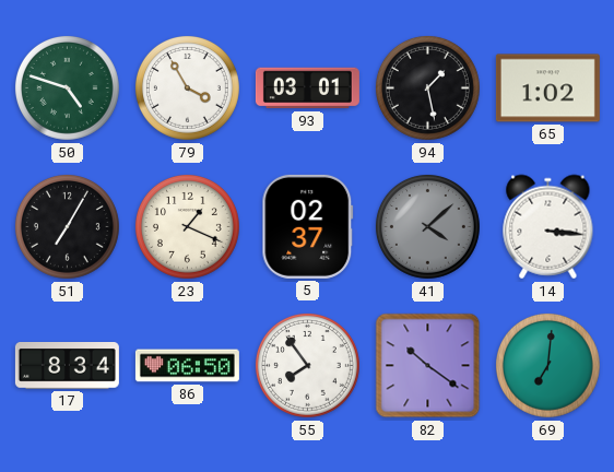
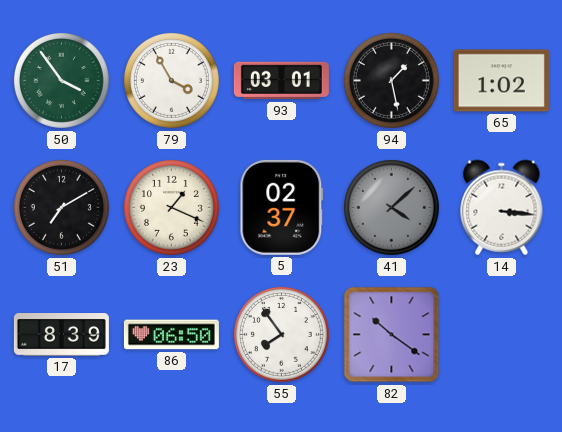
50: 4:48 -> 3:54
51: 7:05 -> 7:10
17: 8:34 -> 8:39
69: 7:01 -> none
